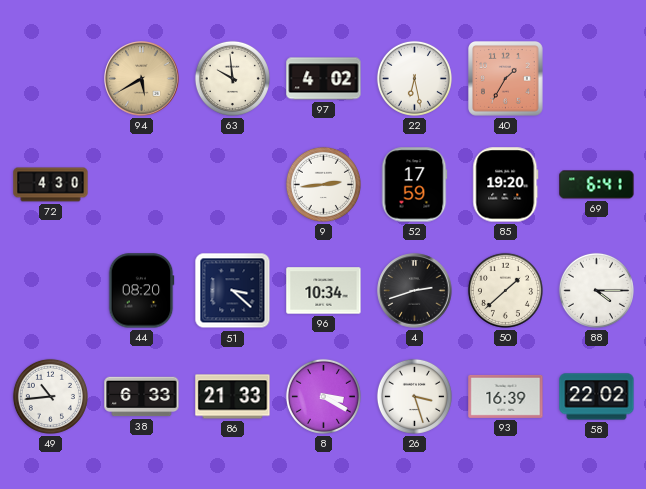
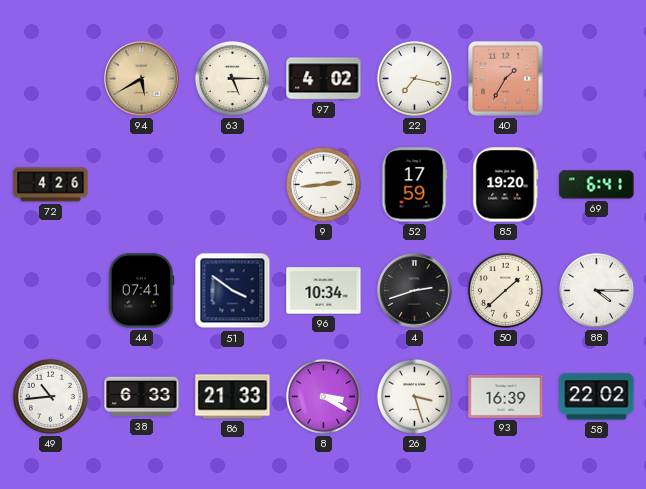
63: 9:59 -> 5:15
22: 6:28 -> 7:17
72: 4:30 -> 4:26
44: 08:20 -> 07:41
51: 3:22 -> 3:51
